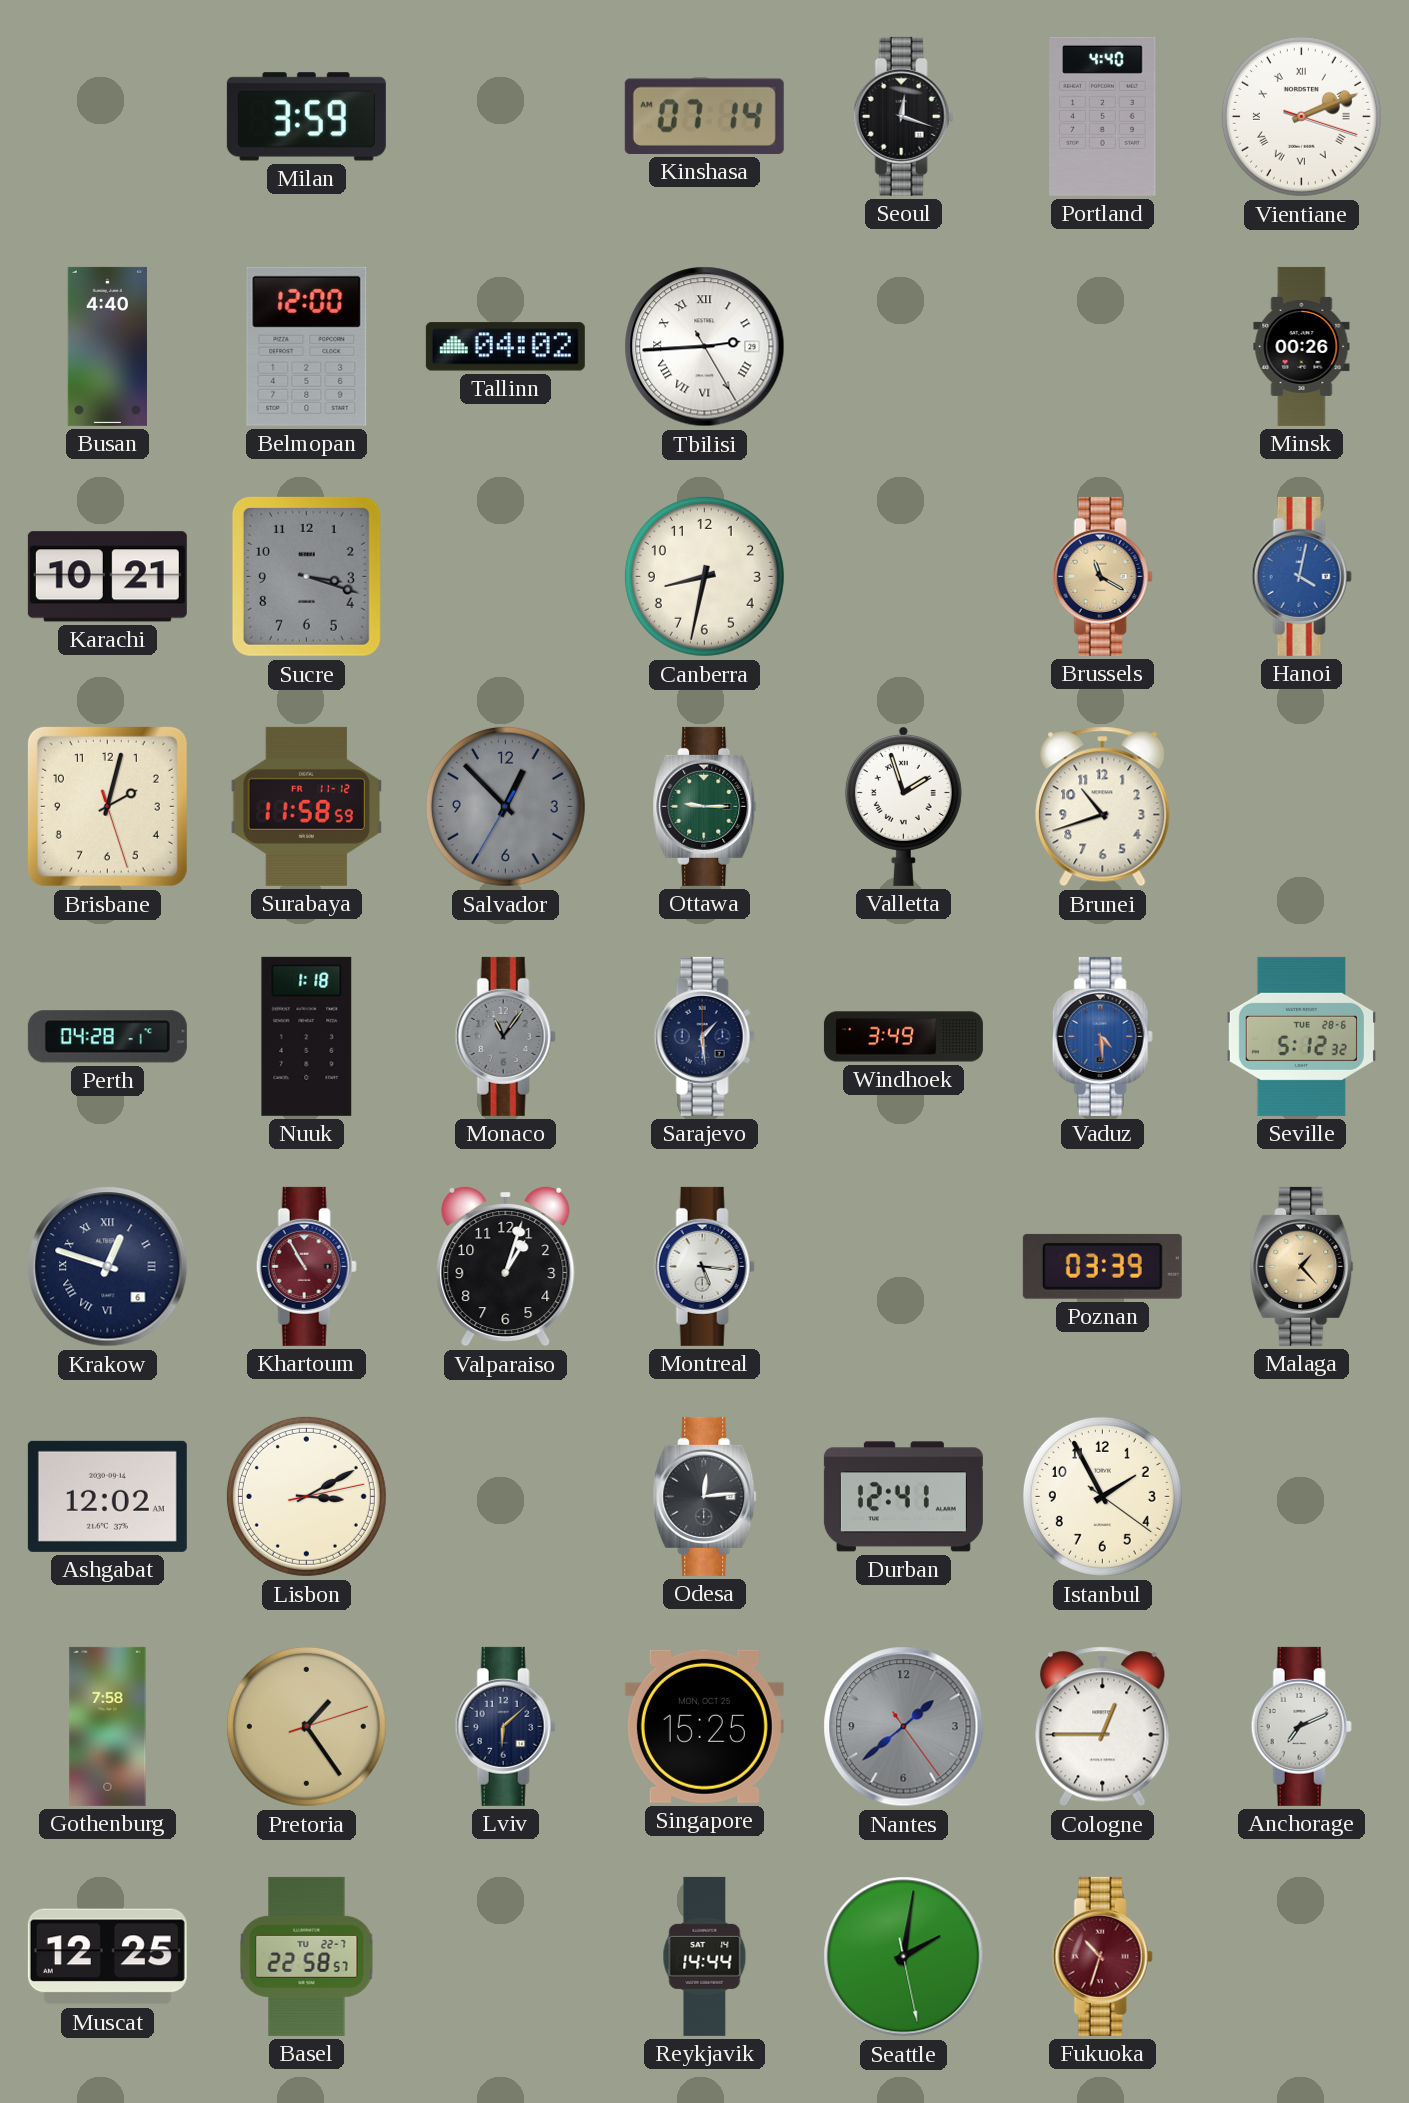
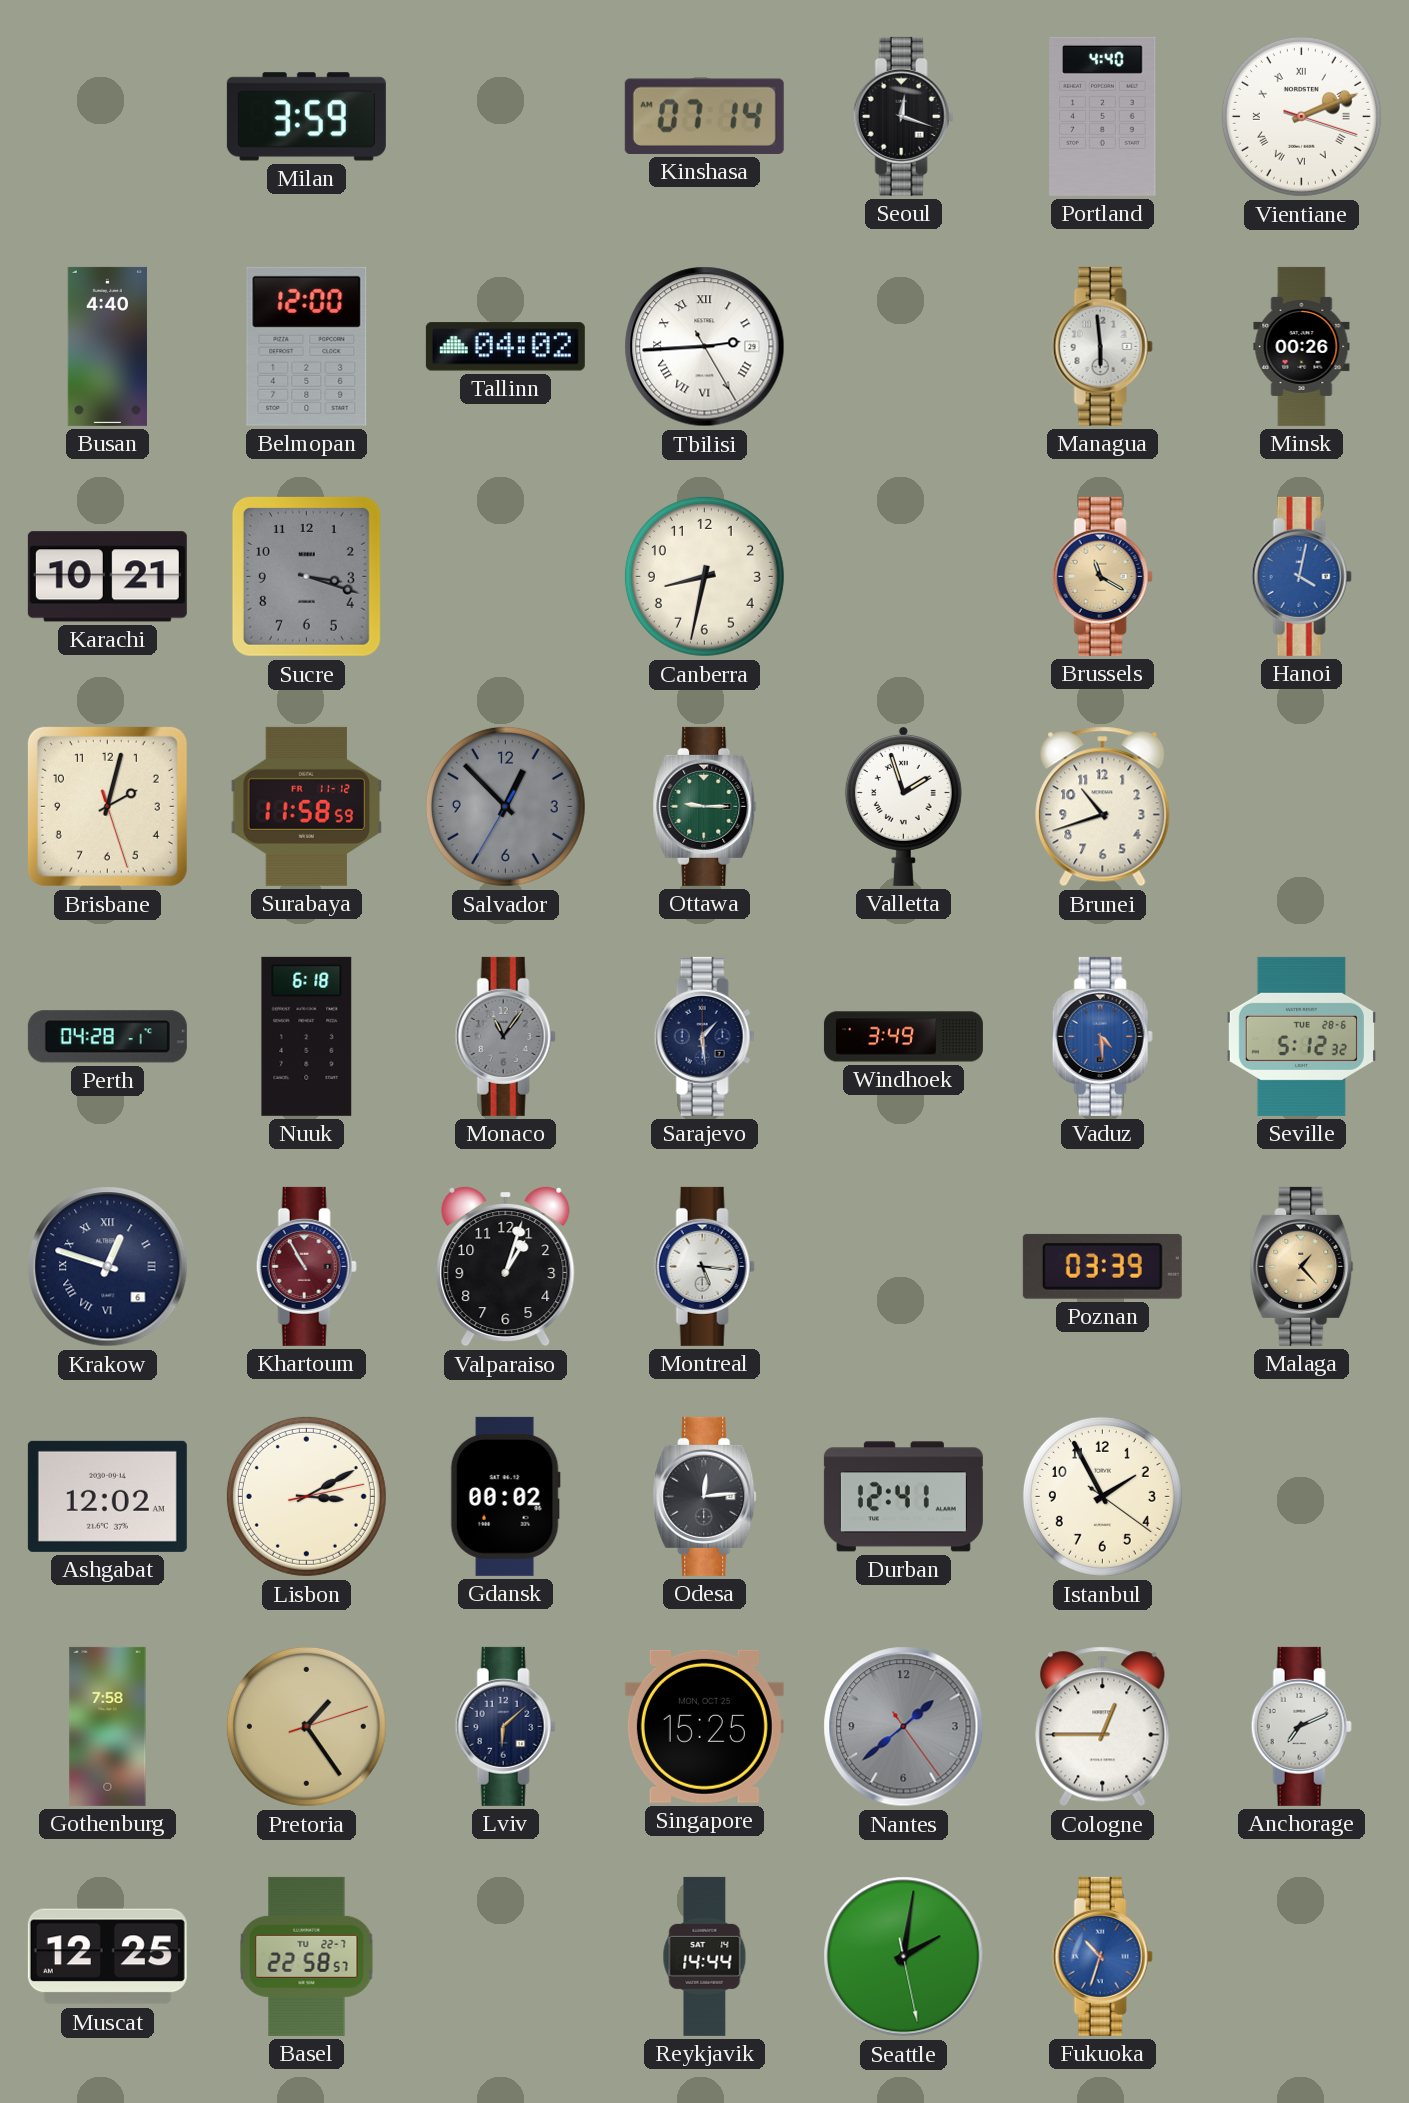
Managua: none -> 5:59
Nuuk: 1:18 -> 6:18
Gdansk: none -> 00:02
Fukuoka dial: burgundy -> blue
